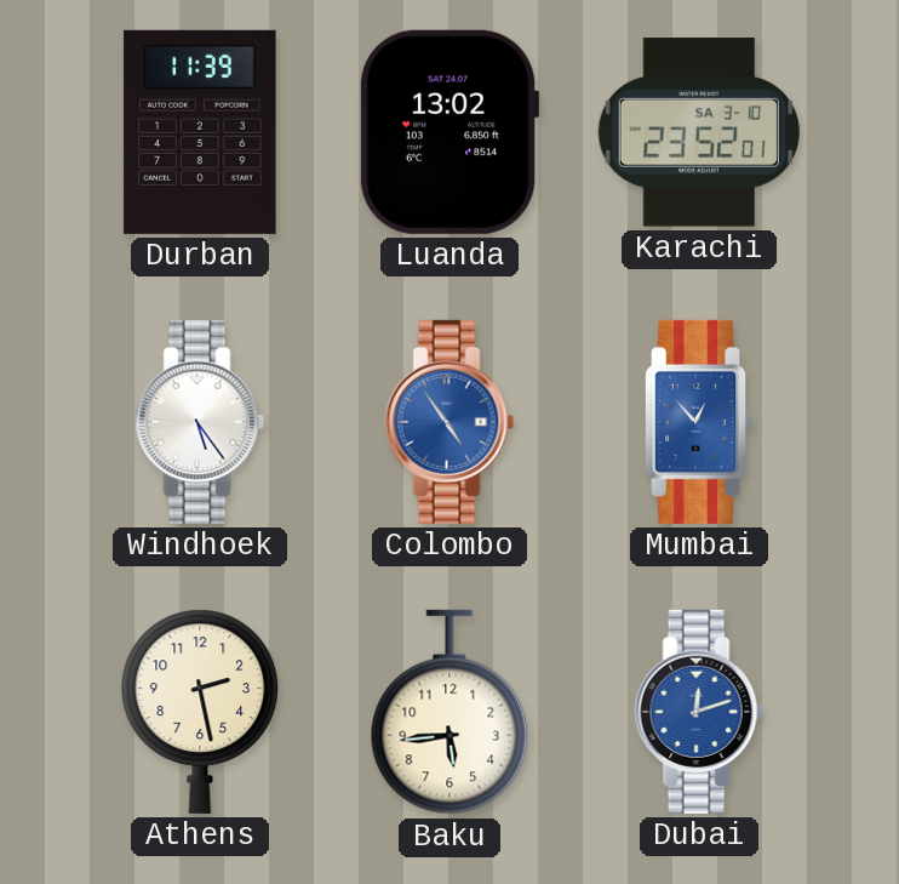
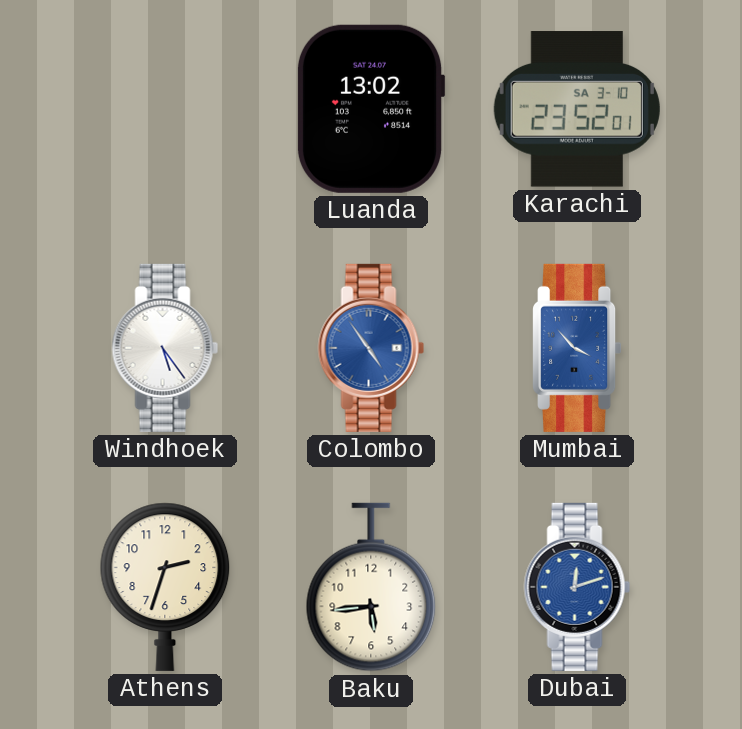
Durban: 11:39 -> none
Mumbai: 12:53 -> 3:53
Athens: 2:28 -> 2:33
